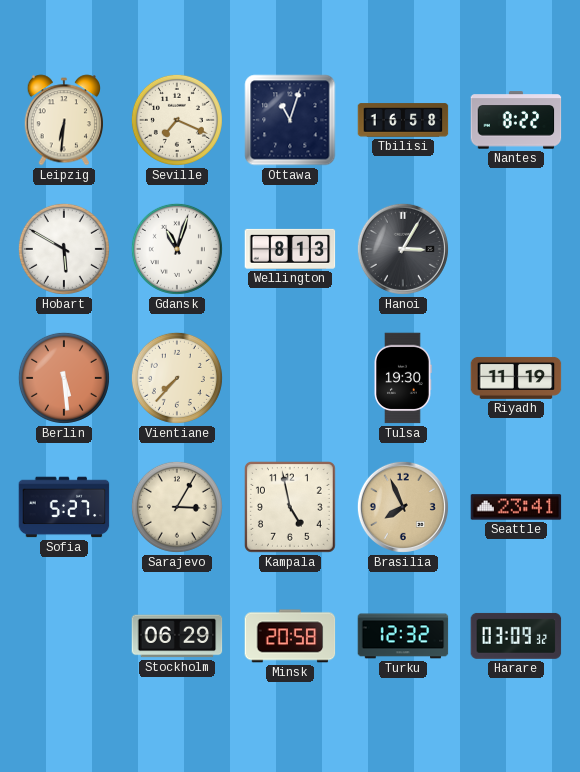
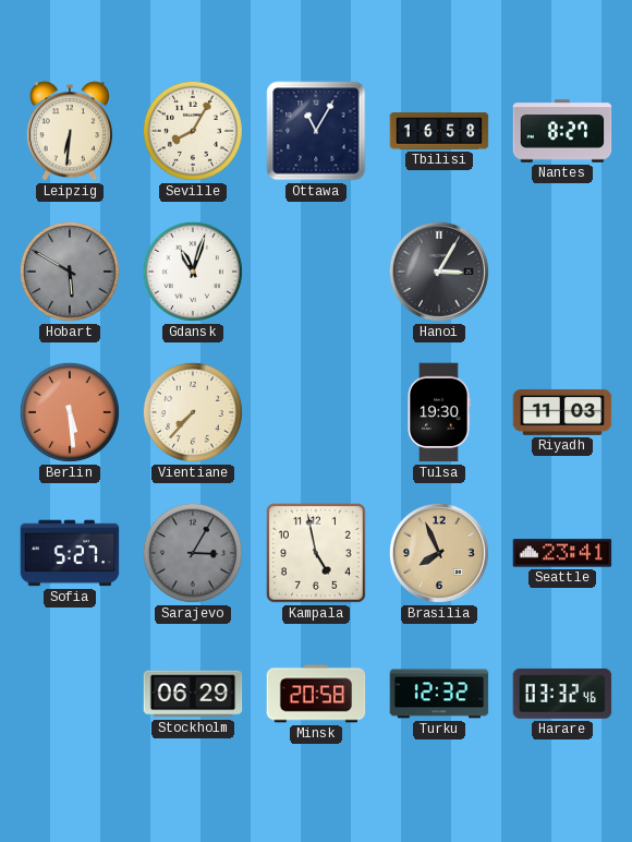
Seville: 7:19 -> 8:05
Ottawa: 11:03 -> 11:05
Nantes: 8:22 -> 8:27
Hobart dial: white -> grey
Wellington: 8:13 -> none
Riyadh: 11:19 -> 11:03
Sarajevo dial: cream -> grey
Harare: 03:09 -> 03:32
